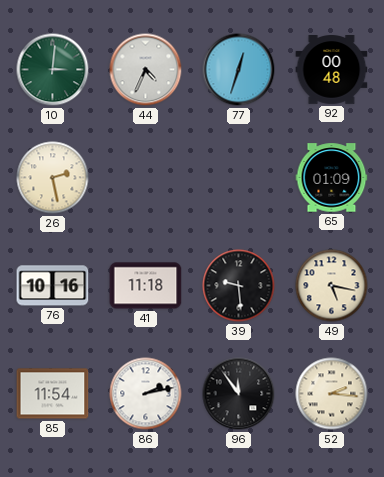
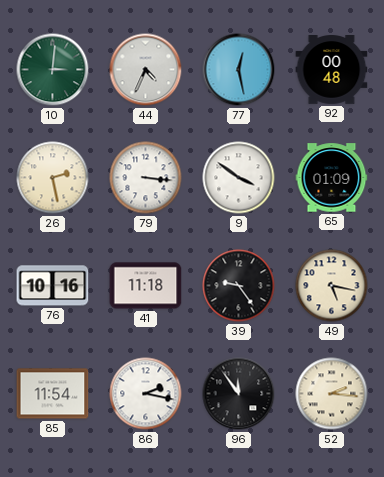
77: 12:33 -> 12:28
79: none -> 3:16
9: none -> 3:51
39: 9:29 -> 9:24
86: 2:13 -> 2:17
